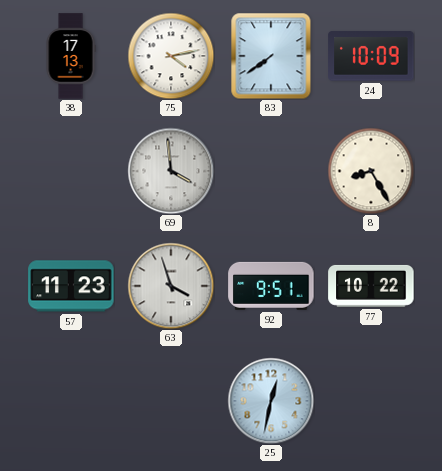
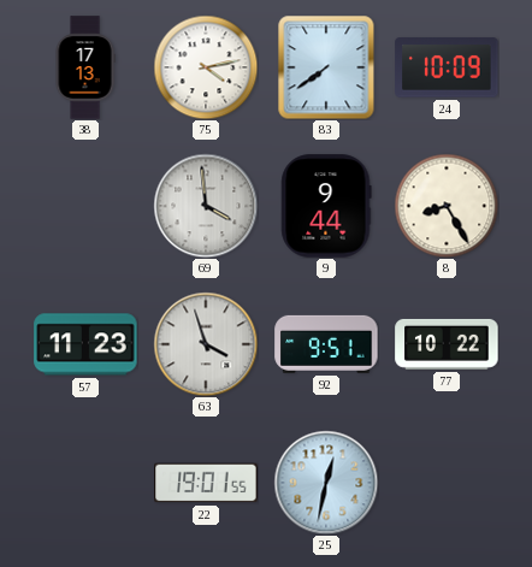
9: none -> 9:44
22: none -> 19:01
